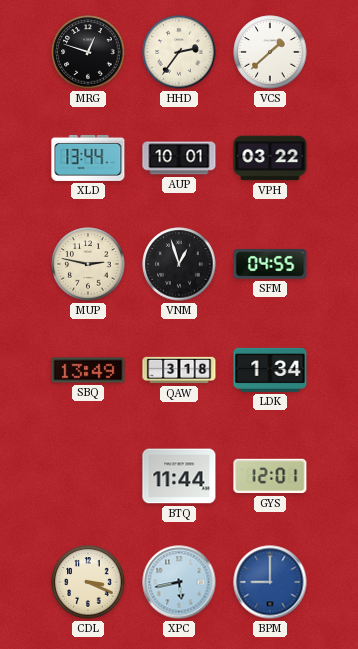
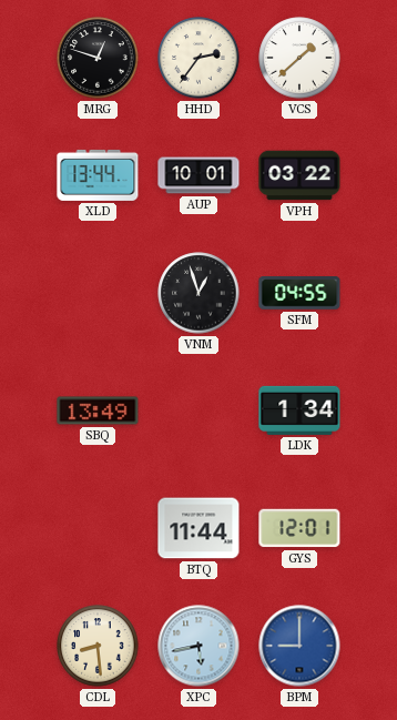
MUP: 2:47 -> none
QAW: 3:18 -> none
CDL: 3:19 -> 8:29
